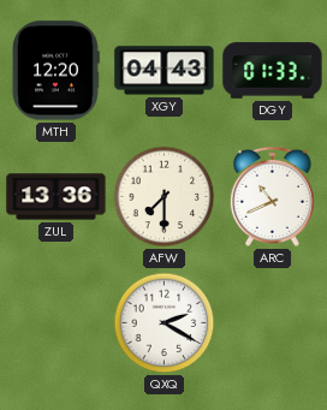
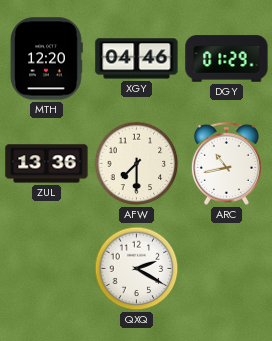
XGY: 04:43 -> 04:46
DGY: 01:33 -> 01:29
ARC: 10:41 -> 10:43
